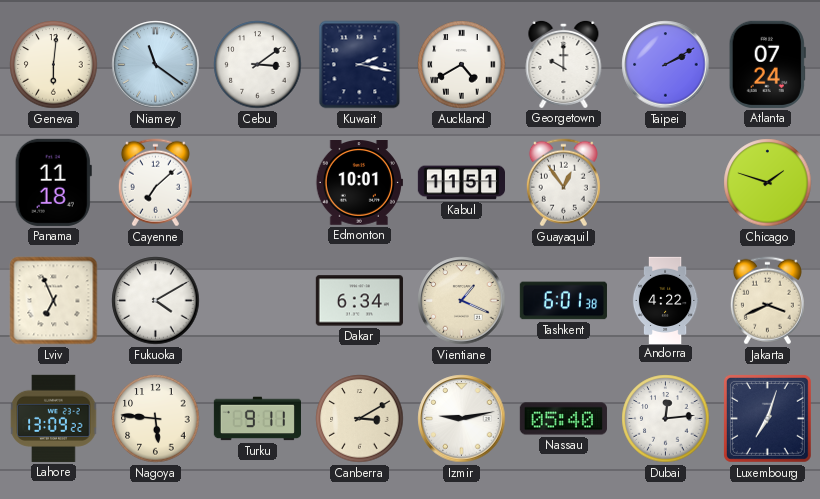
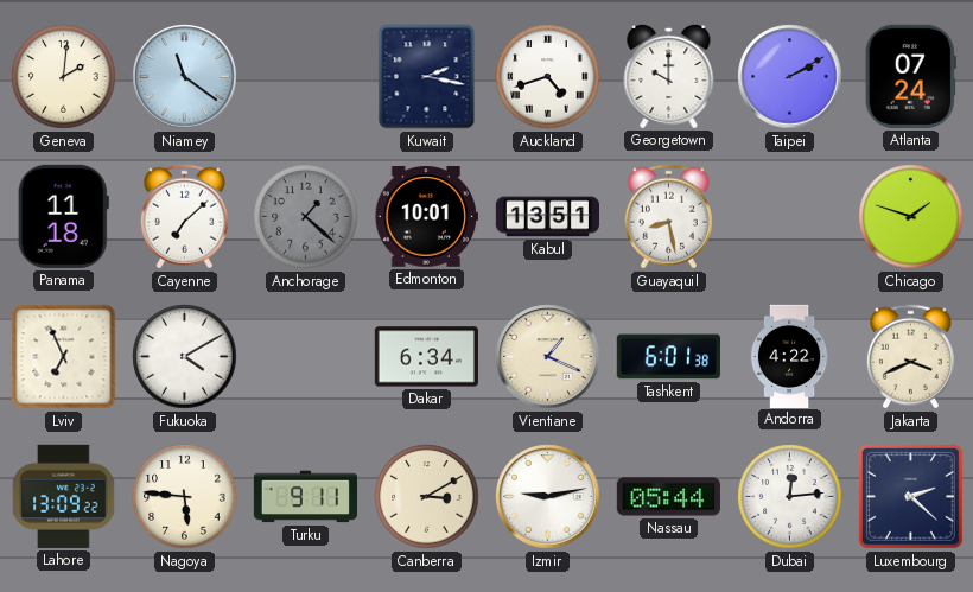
Geneva: 6:01 -> 2:01
Cebu: 3:09 -> none
Auckland: 4:40 -> 4:42
Anchorage: none -> 1:22
Kabul: 11:51 -> 13:51
Guayaquil: 12:54 -> 8:28
Nassau: 05:40 -> 05:44
Luxembourg: 7:03 -> 2:22
